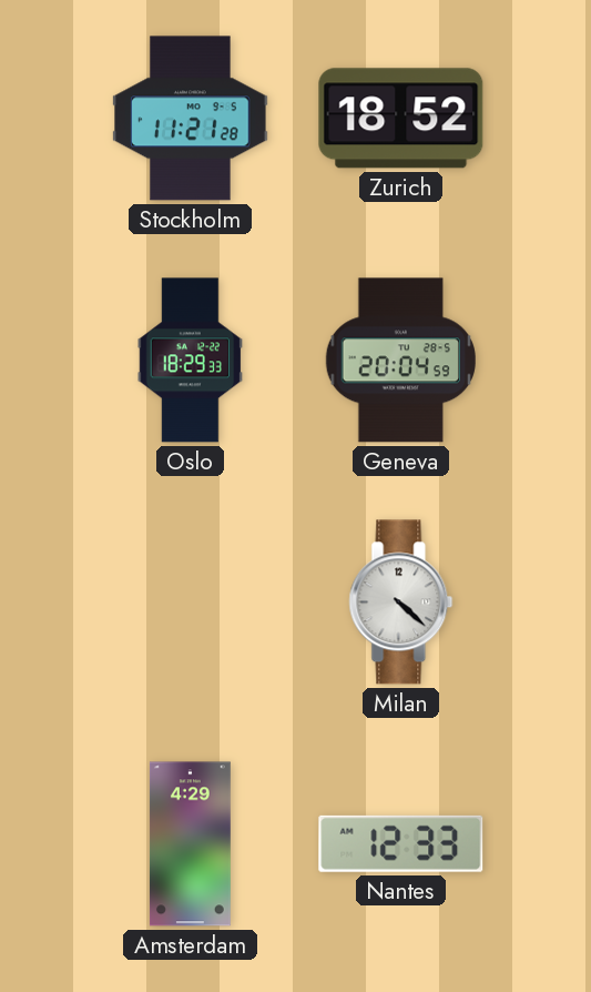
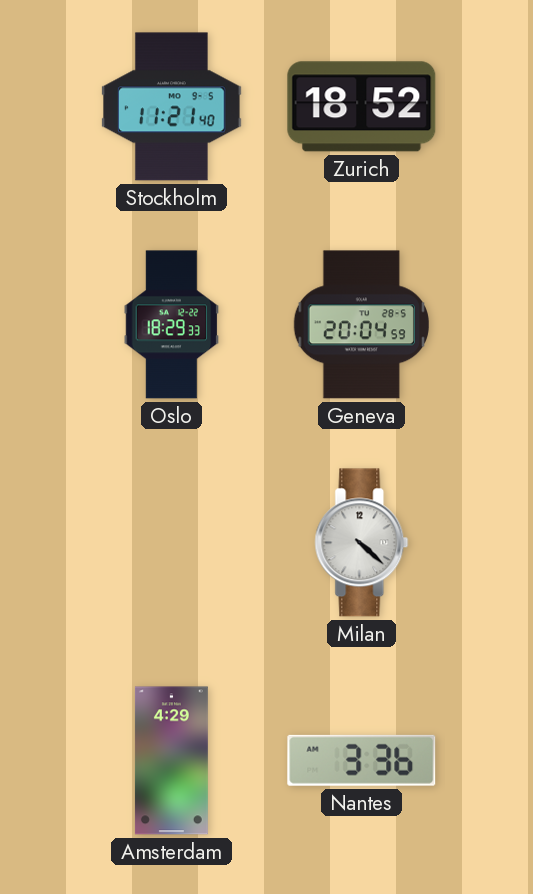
Stockholm: 11:21:28 -> 11:21:40
Nantes: 12:33 -> 3:36
